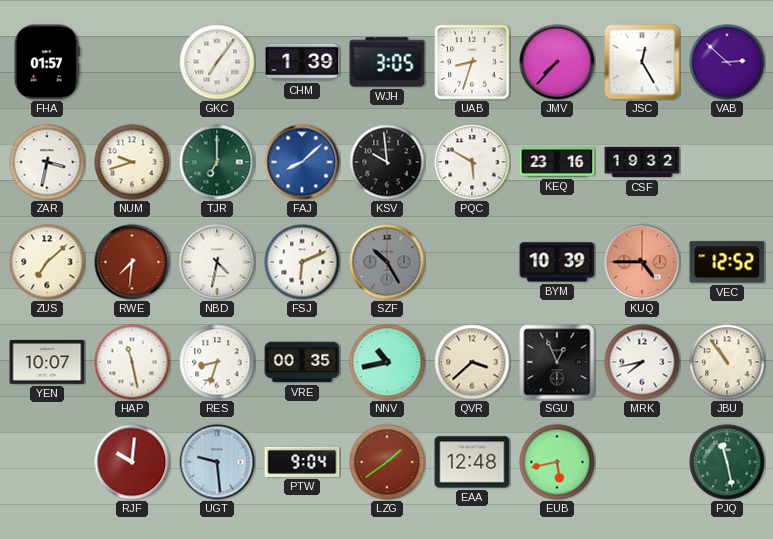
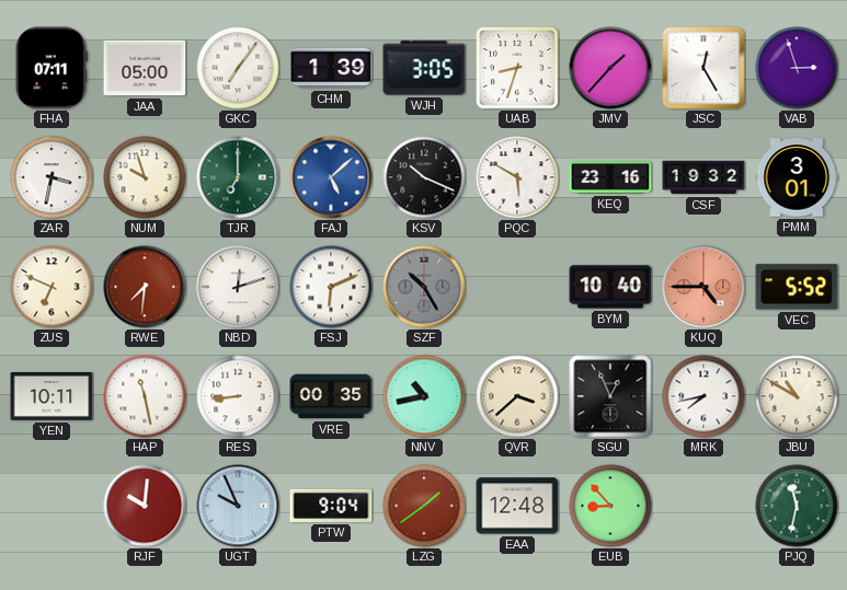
FHA: 01:57 -> 07:11
JAA: none -> 05:00
JMV: 7:37 -> 1:37
VAB: 2:52 -> 2:57
NUM: 9:42 -> 9:57
FAJ: 8:08 -> 5:08
KSV: 9:59 -> 10:19
PMM: none -> 3:01
ZUS: 7:08 -> 6:49
NBD: 4:32 -> 12:12
BYM: 10:39 -> 10:40
VEC: 12:52 -> 5:52
YEN: 10:07 -> 10:11
RES: 8:33 -> 8:44
JBU: 10:54 -> 10:50
UGT: 9:29 -> 9:56
EUB: 5:43 -> 8:53
PJQ: 11:28 -> 11:32
